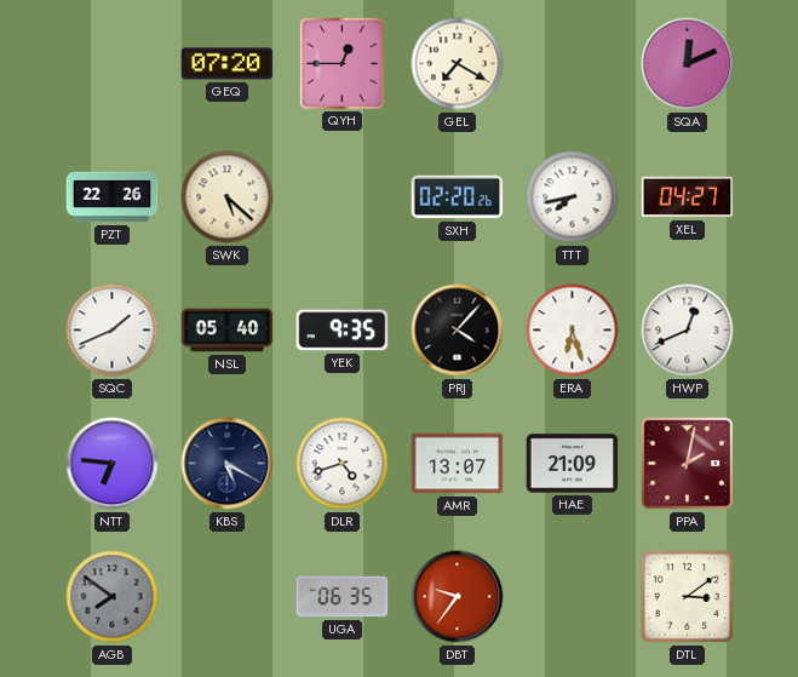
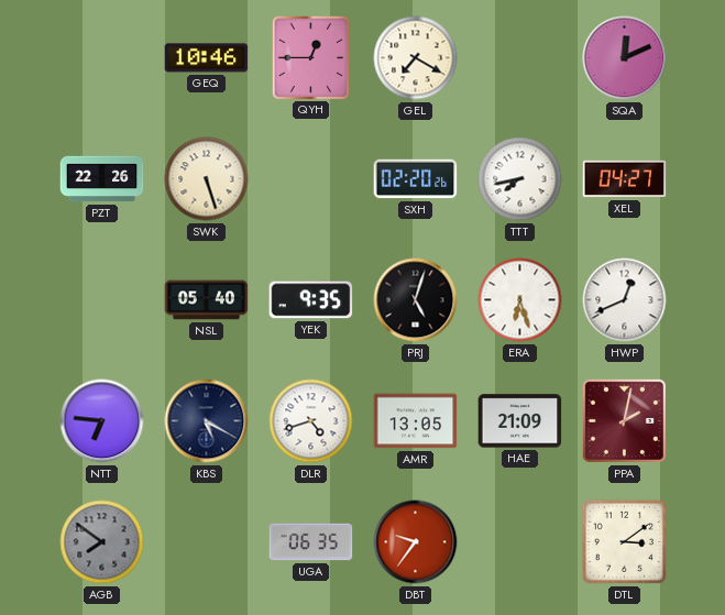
GEQ: 07:20 -> 10:46
SWK: 5:22 -> 5:27
SQC: 1:41 -> none
PRJ: 4:07 -> 5:03
AMR: 13:07 -> 13:05
